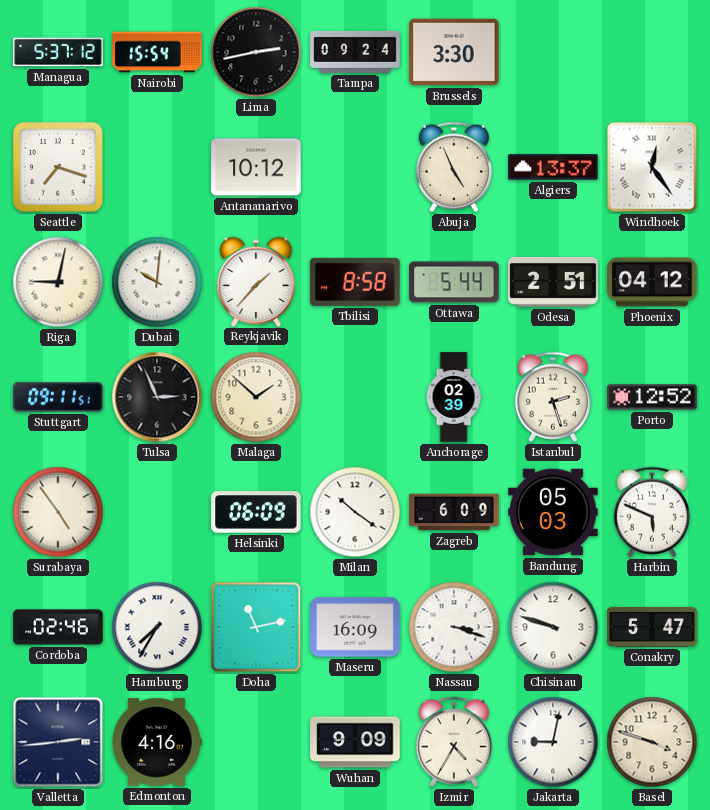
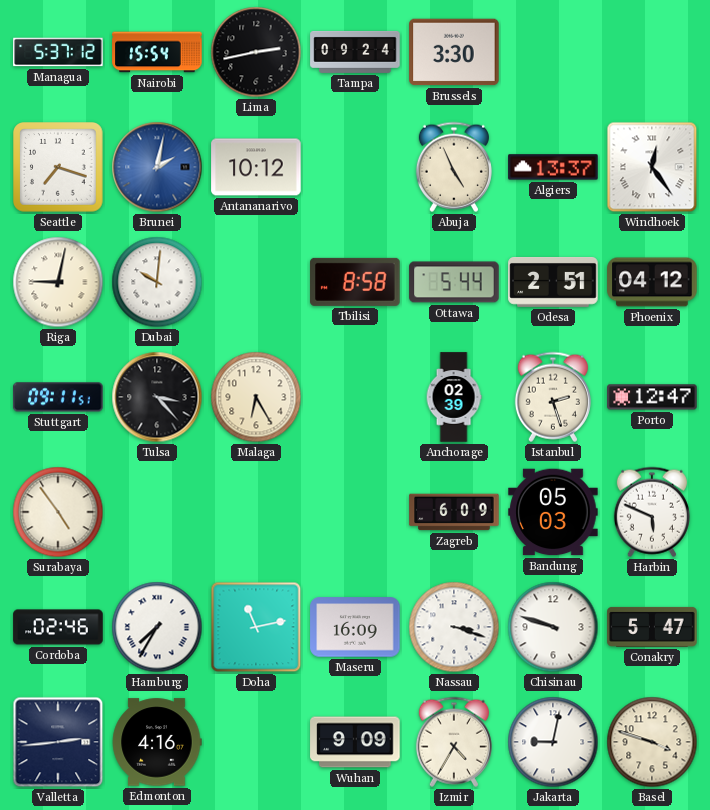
Brunei: none -> 2:02
Reykjavik: 1:37 -> none
Tulsa: 2:56 -> 3:23
Malaga: 1:52 -> 6:25
Porto: 12:52 -> 12:47
Helsinki: 06:09 -> none
Milan: 10:21 -> none
